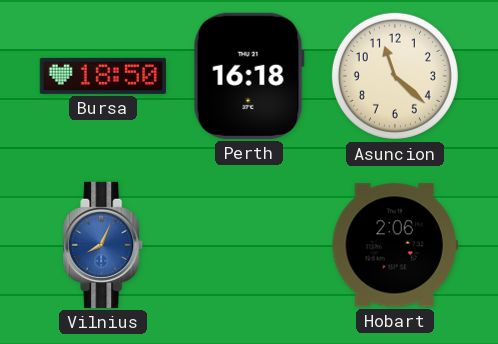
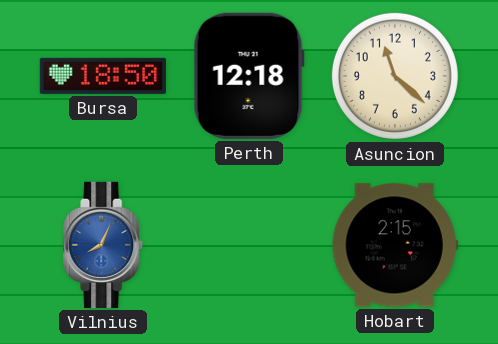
Perth: 16:18 -> 12:18
Hobart: 2:06 -> 2:15
